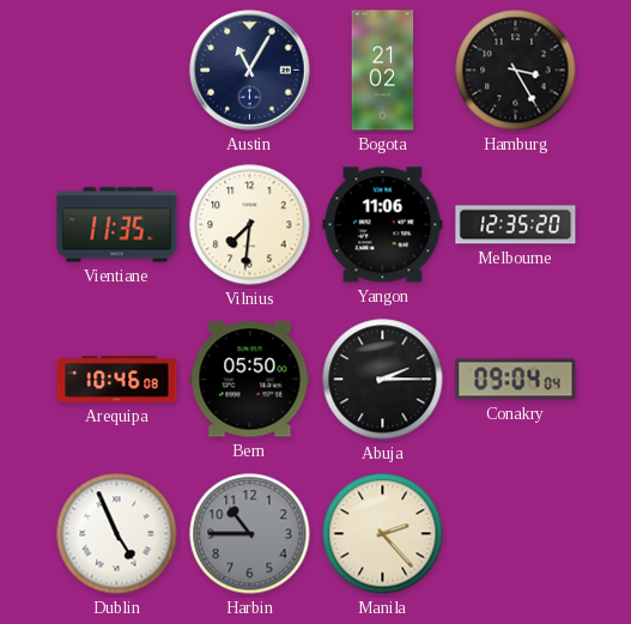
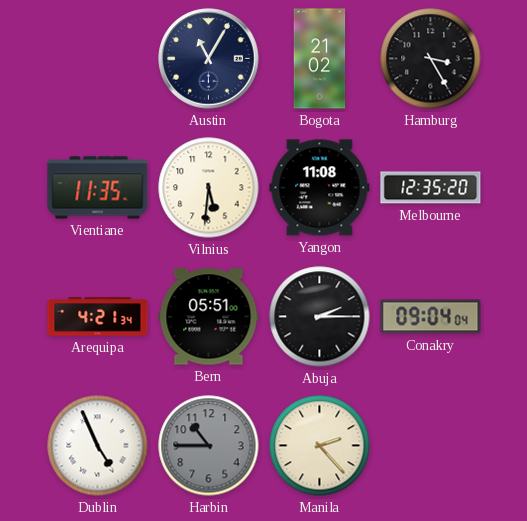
Vilnius: 7:31 -> 5:31
Yangon: 11:06 -> 11:08
Arequipa: 10:46 -> 4:21
Bern: 05:50 -> 05:51
